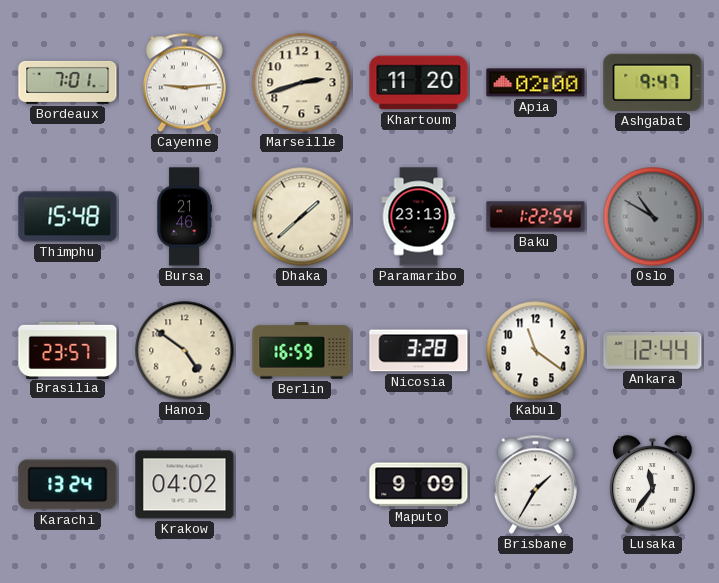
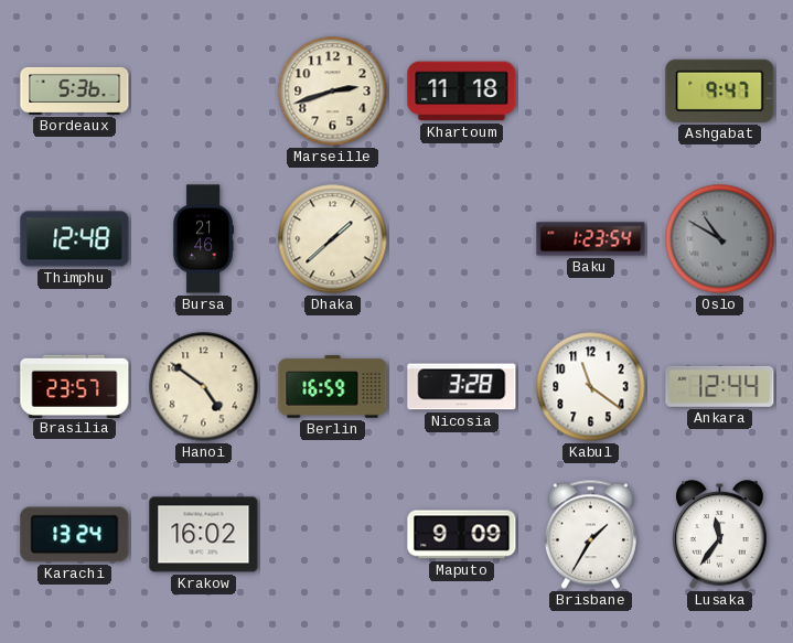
Bordeaux: 7:01 -> 5:36
Cayenne: 9:14 -> none
Khartoum: 11:20 -> 11:18
Apia: 02:00 -> none
Thimphu: 15:48 -> 12:48
Paramaribo: 23:13 -> none
Baku: 1:22 -> 1:23
Krakow: 04:02 -> 16:02
